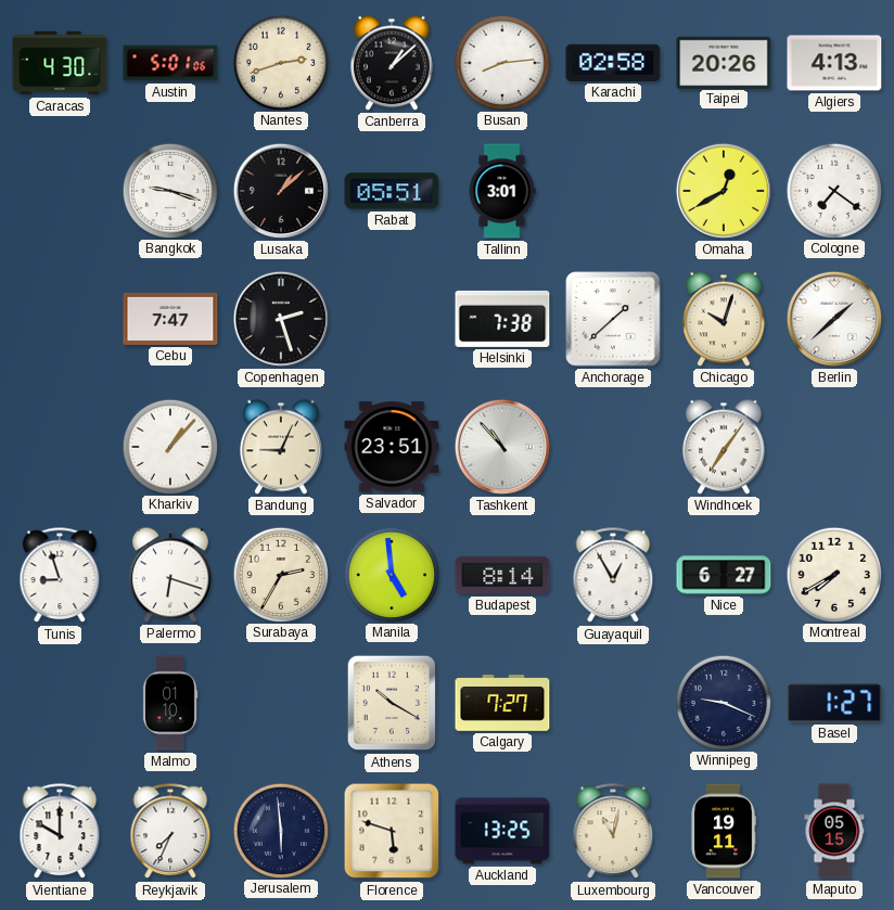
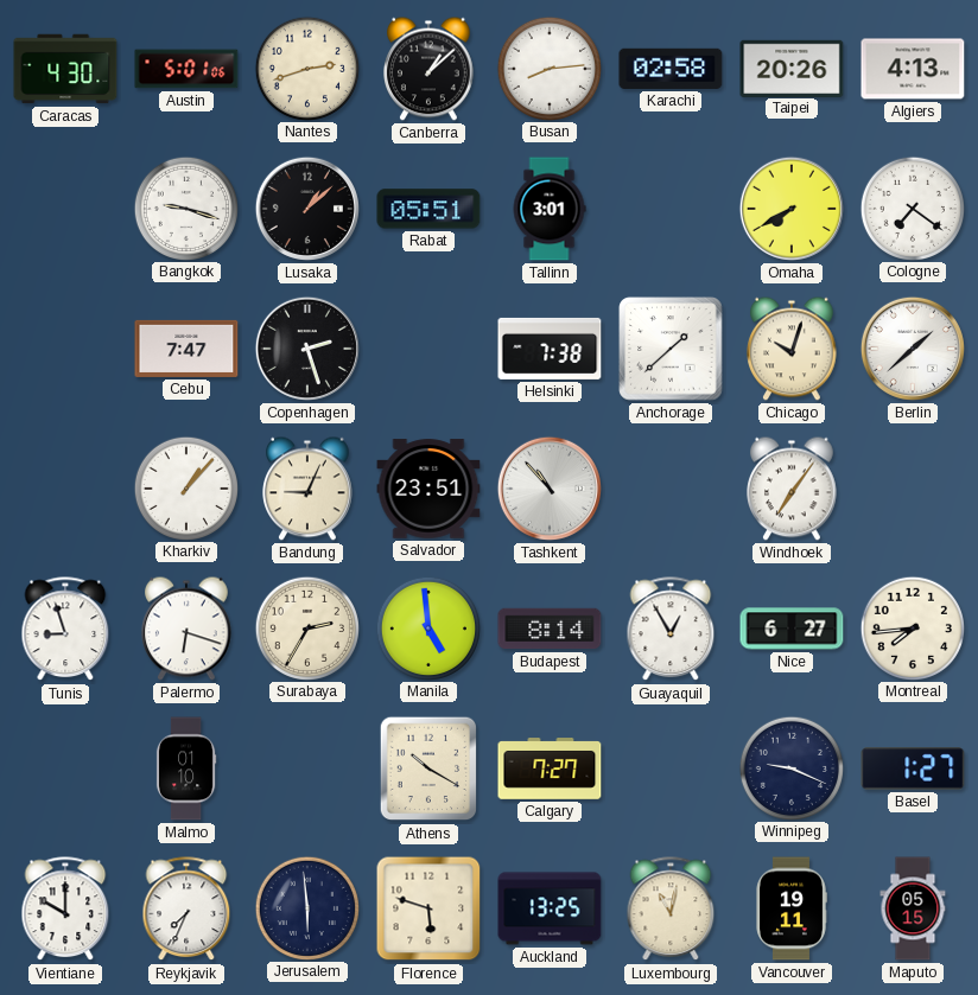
Omaha: 12:40 -> 7:40
Montreal: 7:40 -> 7:44
